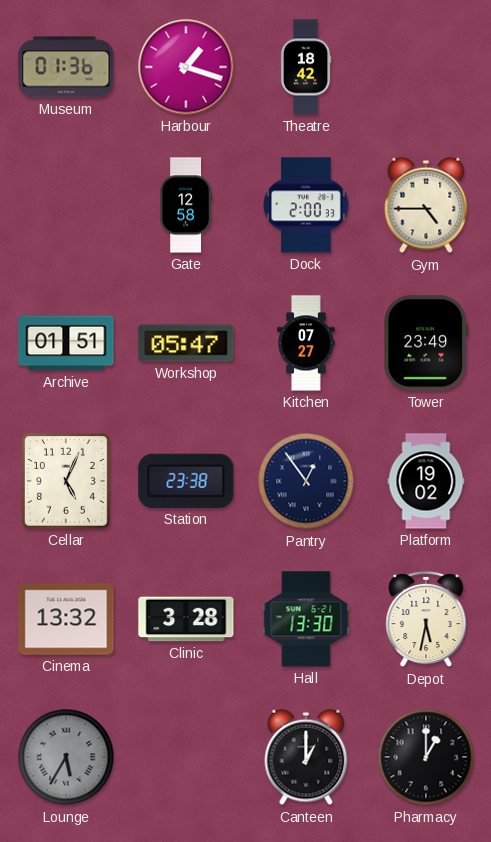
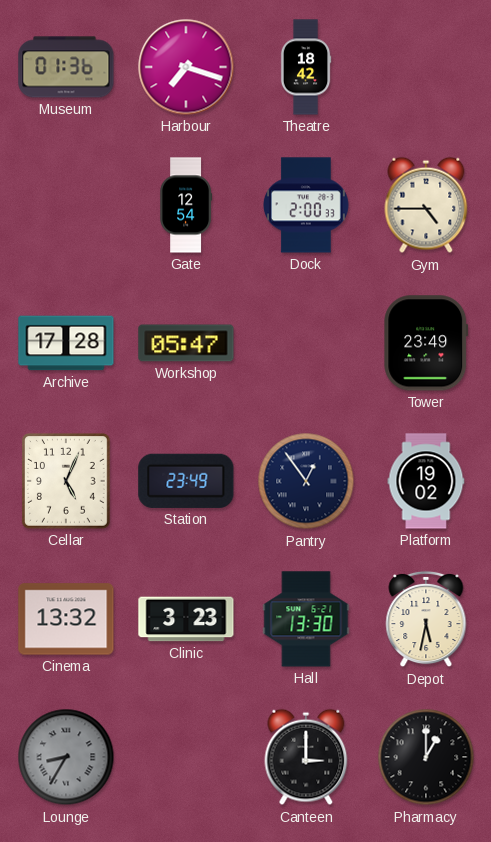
Harbour: 1:18 -> 7:18
Gate: 12:58 -> 12:54
Archive: 01:51 -> 17:28
Kitchen: 07:27 -> none
Station: 23:38 -> 23:49
Clinic: 3:28 -> 3:23
Lounge: 5:35 -> 8:35
Canteen: 1:00 -> 3:00
